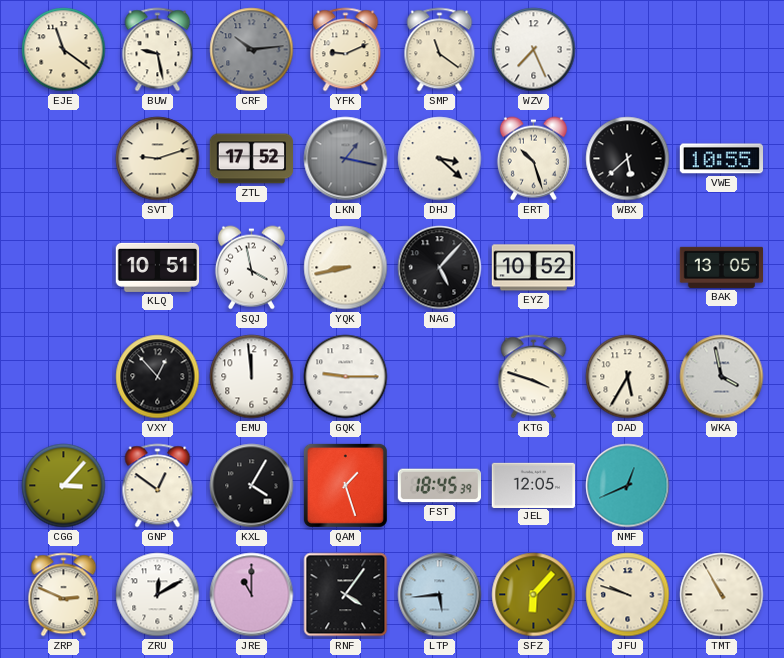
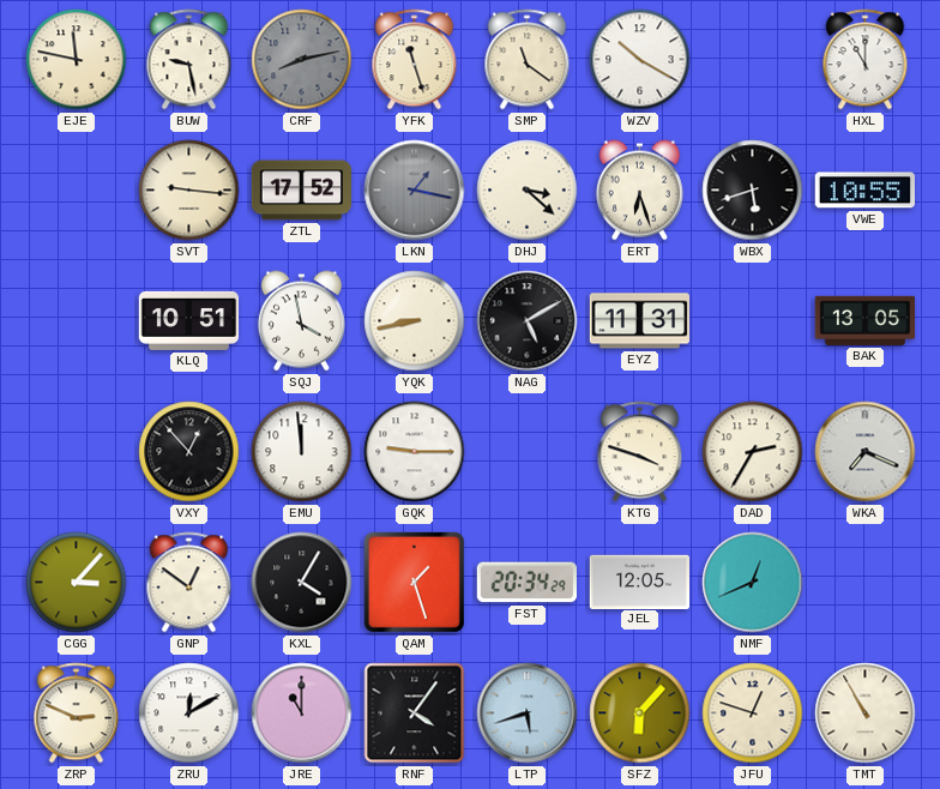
EJE: 11:21 -> 11:47
CRF: 10:14 -> 8:13
YFK: 9:11 -> 11:27
WZV: 7:26 -> 10:20
HXL: none -> 11:00
SVT: 9:12 -> 9:16
ERT: 10:27 -> 6:27
WBX: 5:38 -> 5:42
NAG: 5:07 -> 5:10
EYZ: 10:52 -> 11:31
DAD: 5:35 -> 2:35
WKA: 3:58 -> 7:19
FST: 18:45 -> 20:34
LTP: 5:44 -> 5:42
JFU: 9:48 -> 12:48
